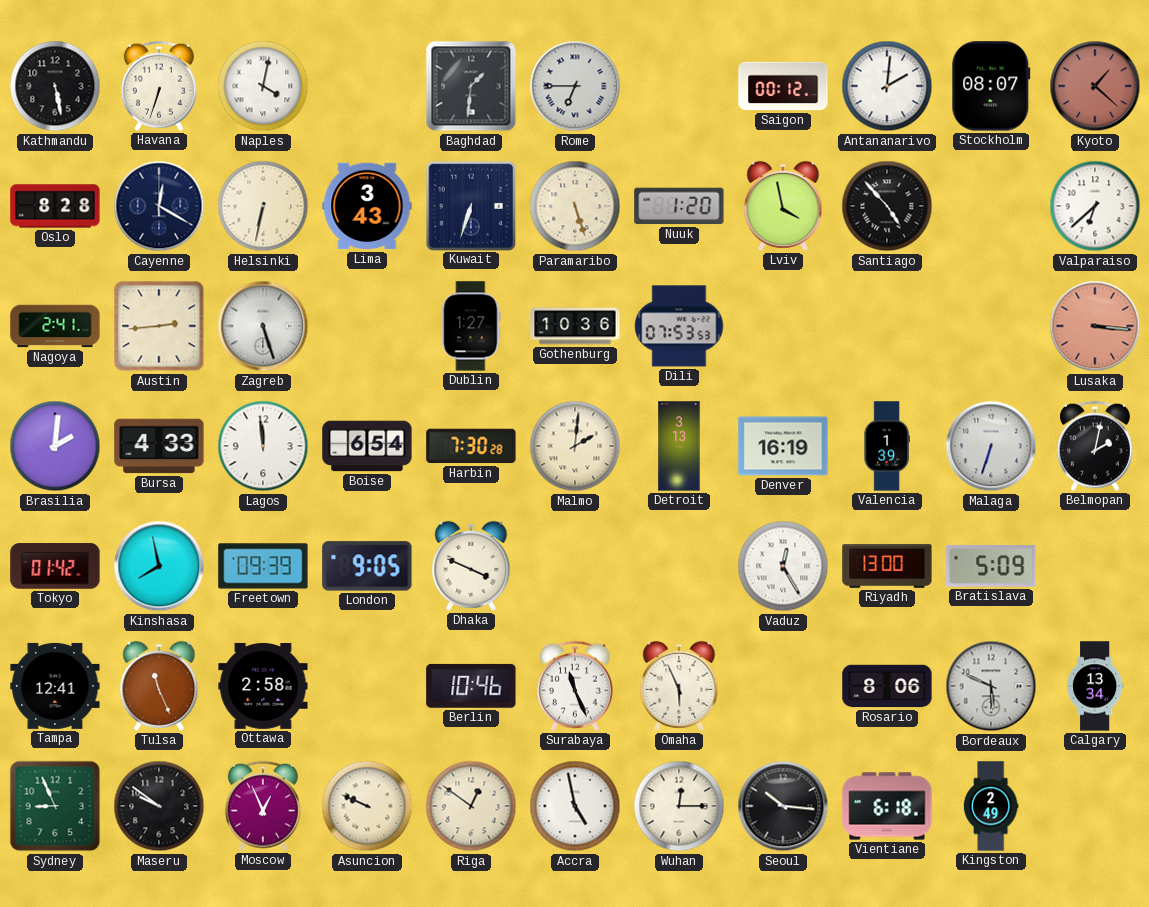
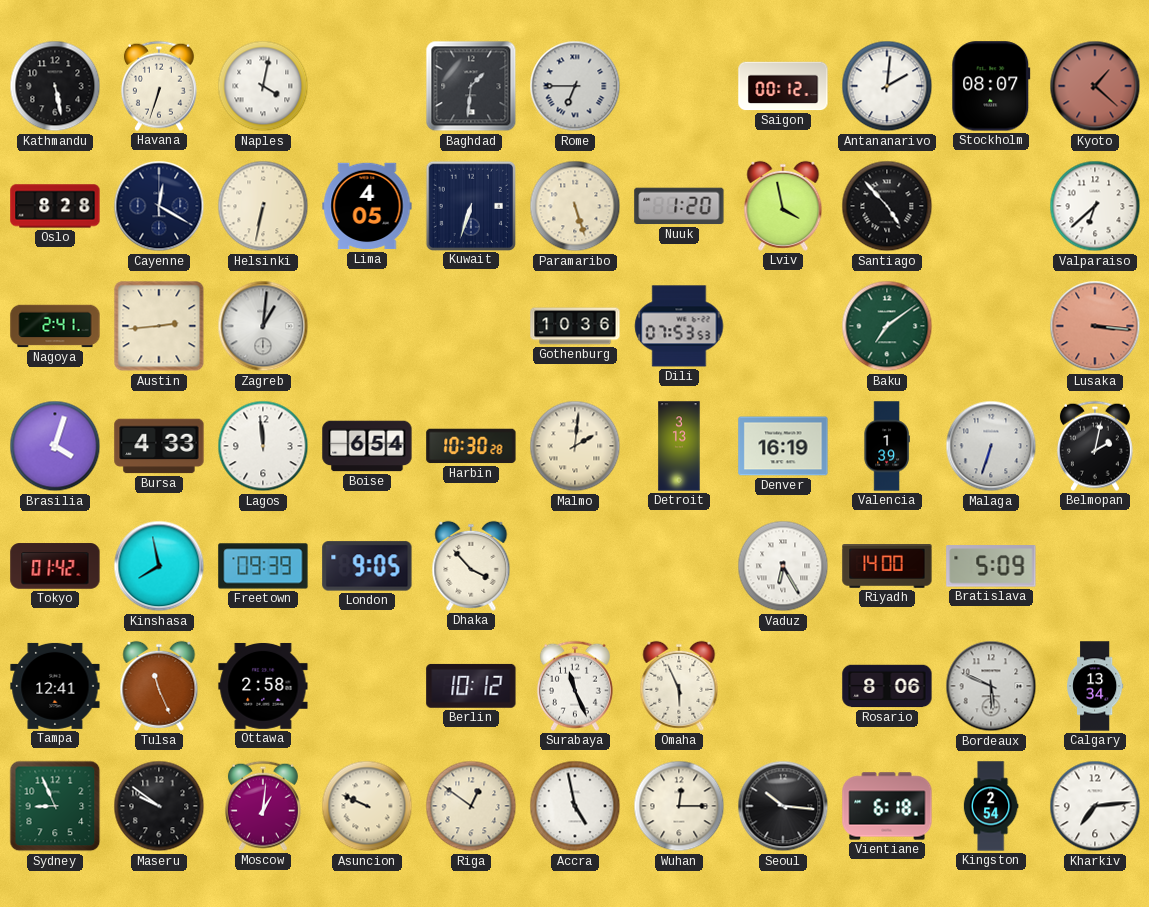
Lima: 3:43 -> 4:05
Zagreb: 5:27 -> 1:01
Dublin: 1:27 -> none
Baku: none -> 7:09
Brasilia: 2:01 -> 4:03
Harbin: 7:30 -> 10:30
Dhaka: 3:49 -> 3:53
Vaduz: 12:25 -> 6:25
Riyadh: 13:00 -> 14:00
Berlin: 10:46 -> 10:12
Moscow: 12:56 -> 1:01
Kingston: 2:49 -> 2:54
Kharkiv: none -> 7:14
